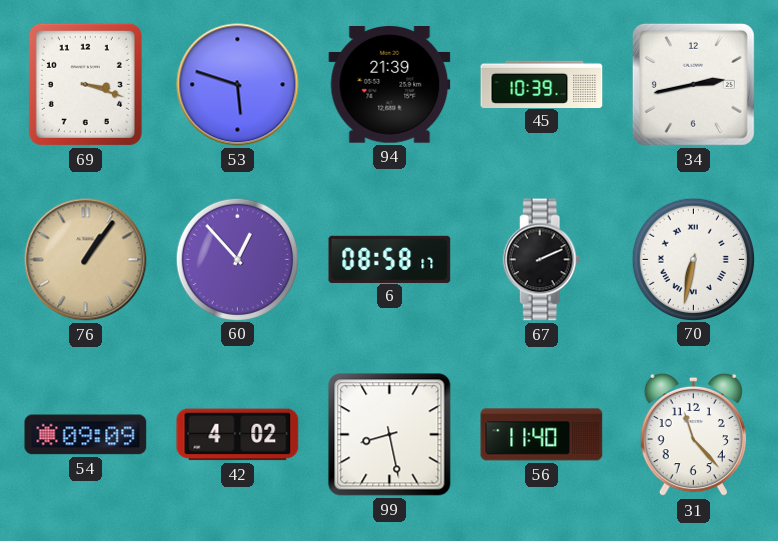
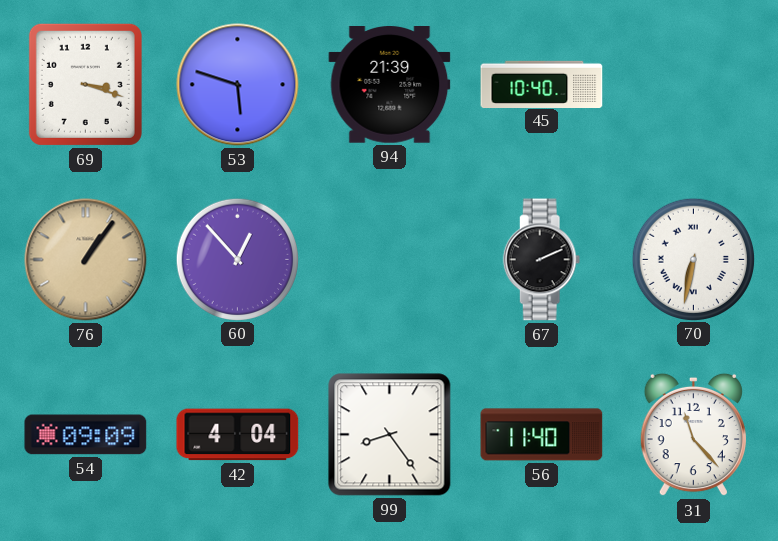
45: 10:39 -> 10:40
34: 2:43 -> none
6: 08:58 -> none
42: 4:02 -> 4:04
99: 8:28 -> 8:24
